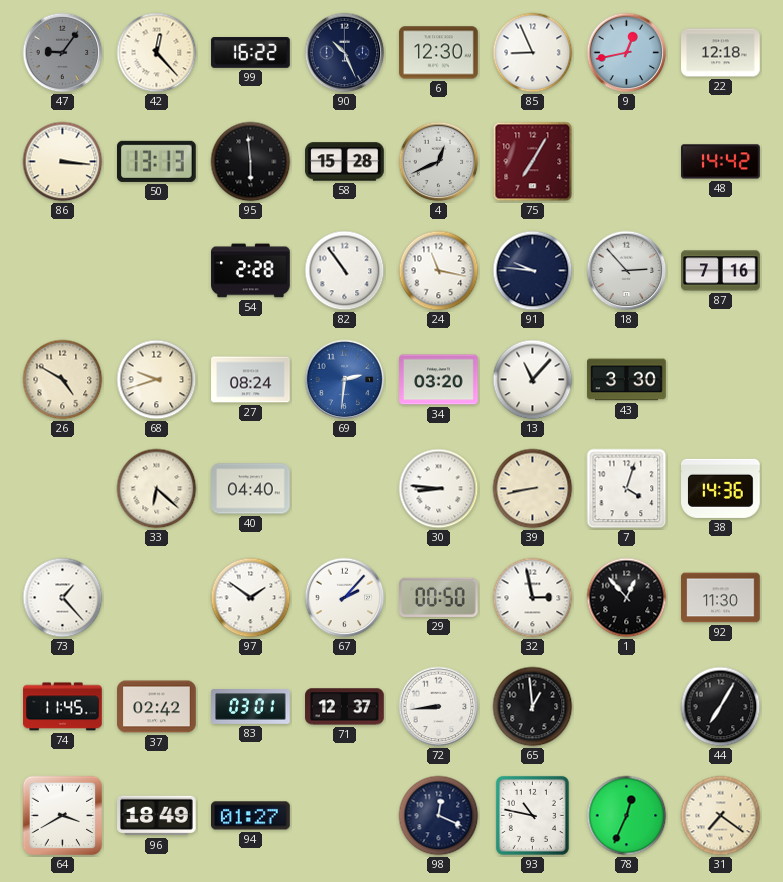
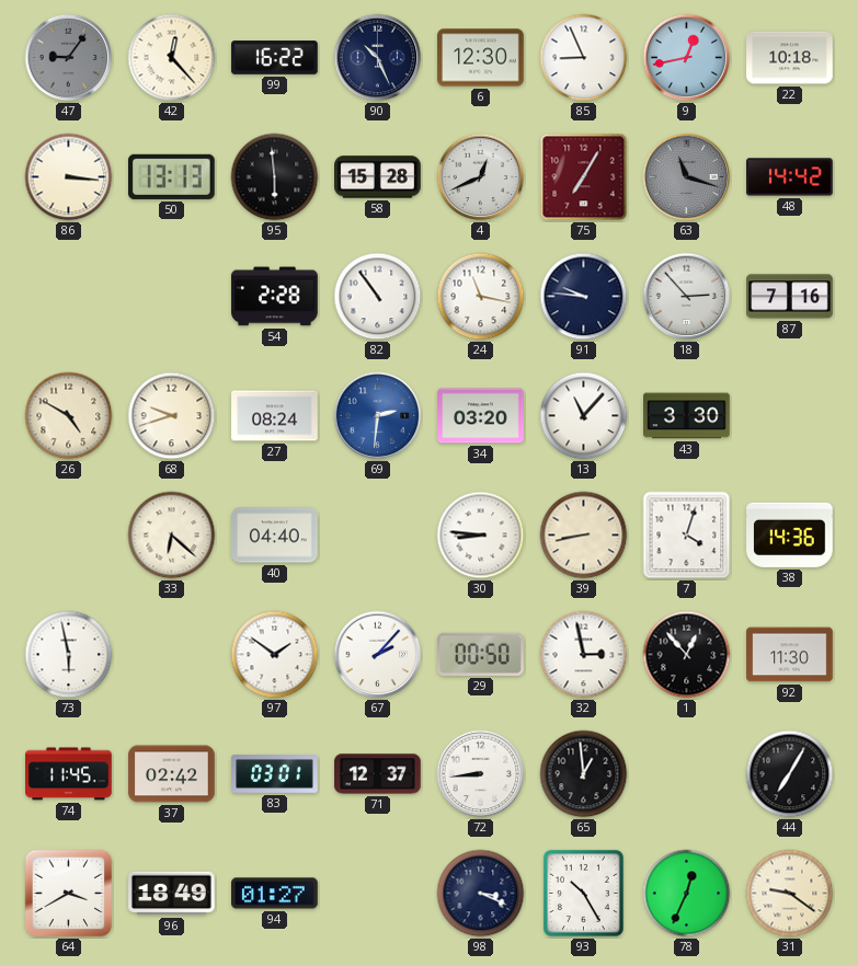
22: 12:18 -> 10:18
63: none -> 11:18
73: 1:23 -> 5:58
98: 12:19 -> 3:19
93: 10:47 -> 10:25
31: 7:21 -> 9:21
